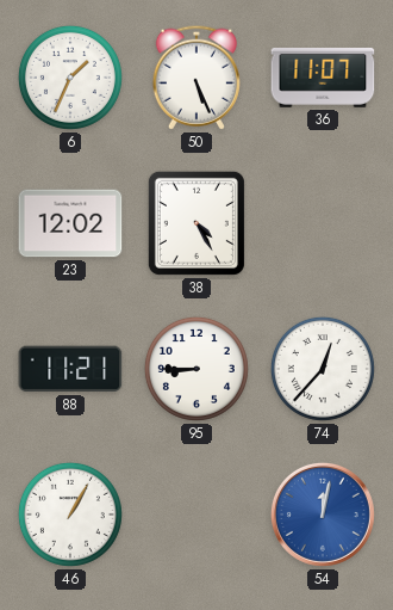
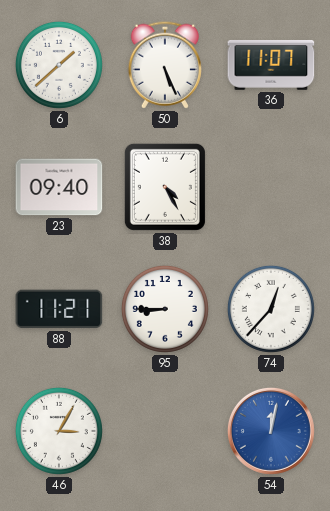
6: 1:34 -> 1:38
23: 12:02 -> 09:40
46: 1:05 -> 3:05
